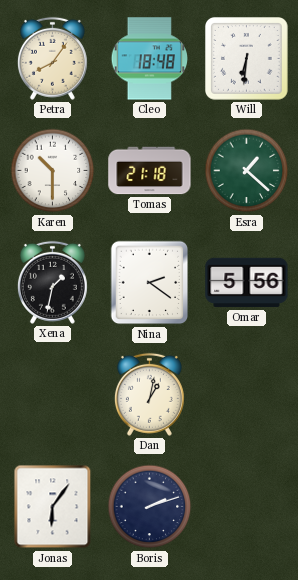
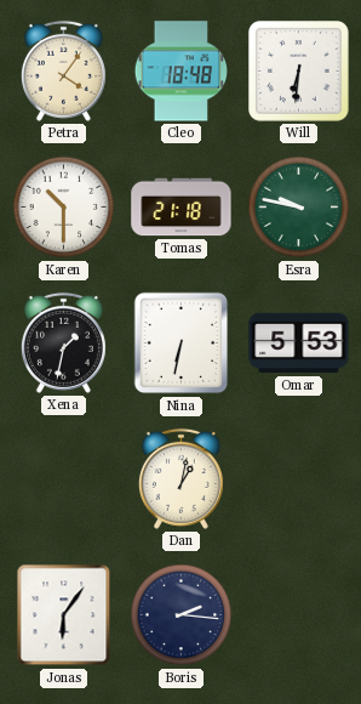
Petra: 8:06 -> 4:06
Esra: 1:22 -> 9:47
Nina: 2:21 -> 6:32
Omar: 5:56 -> 5:53
Boris: 2:12 -> 2:16
